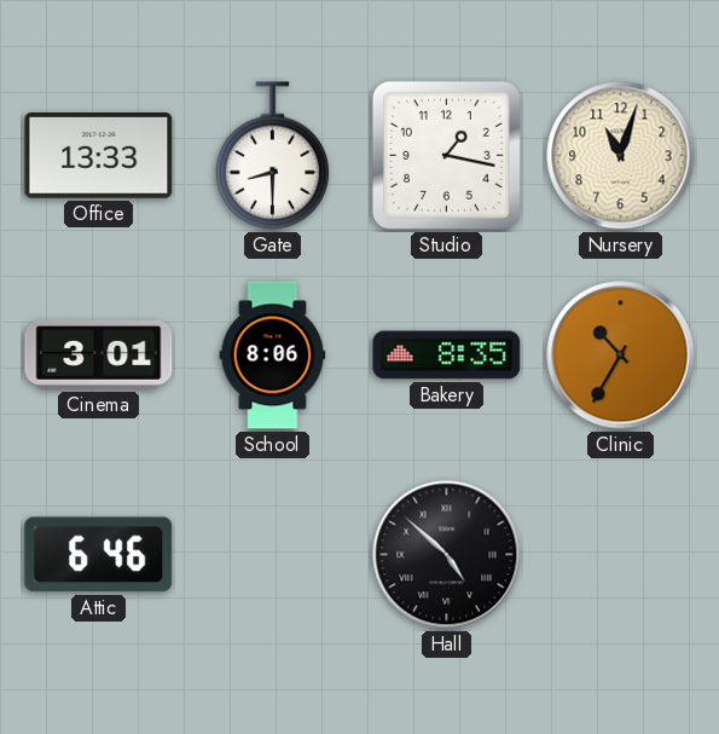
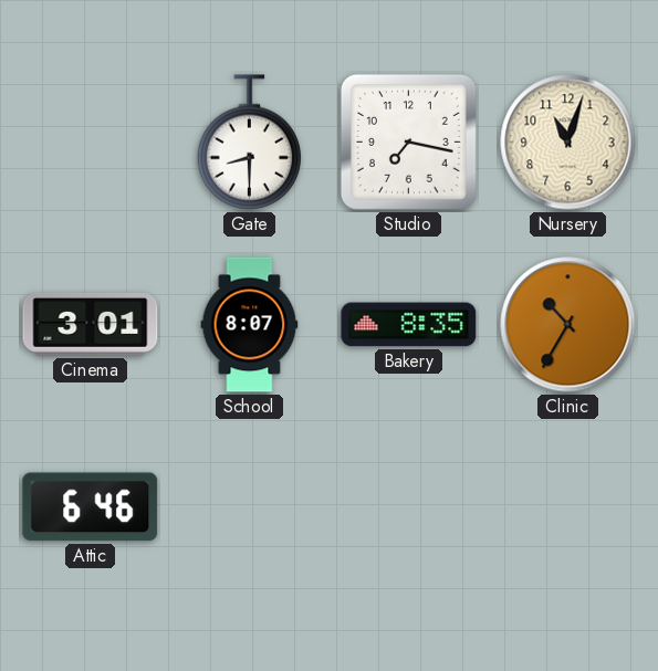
Office: 13:33 -> none
Studio: 1:17 -> 7:17
School: 8:06 -> 8:07
Hall: 4:52 -> none
